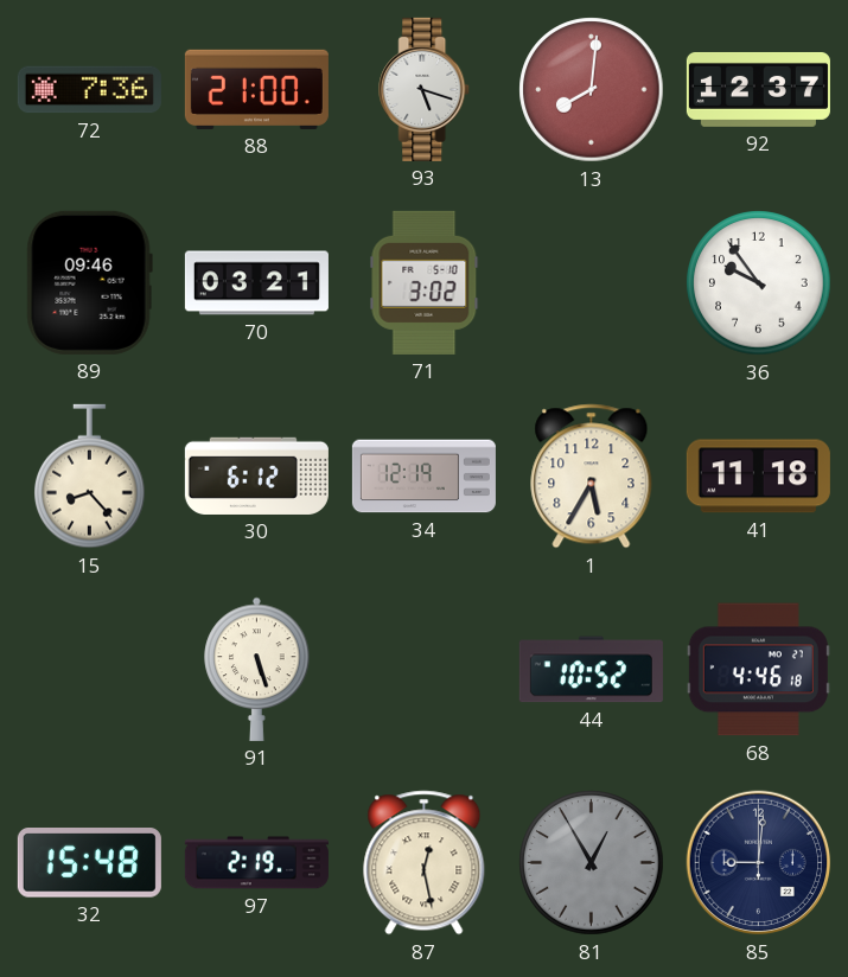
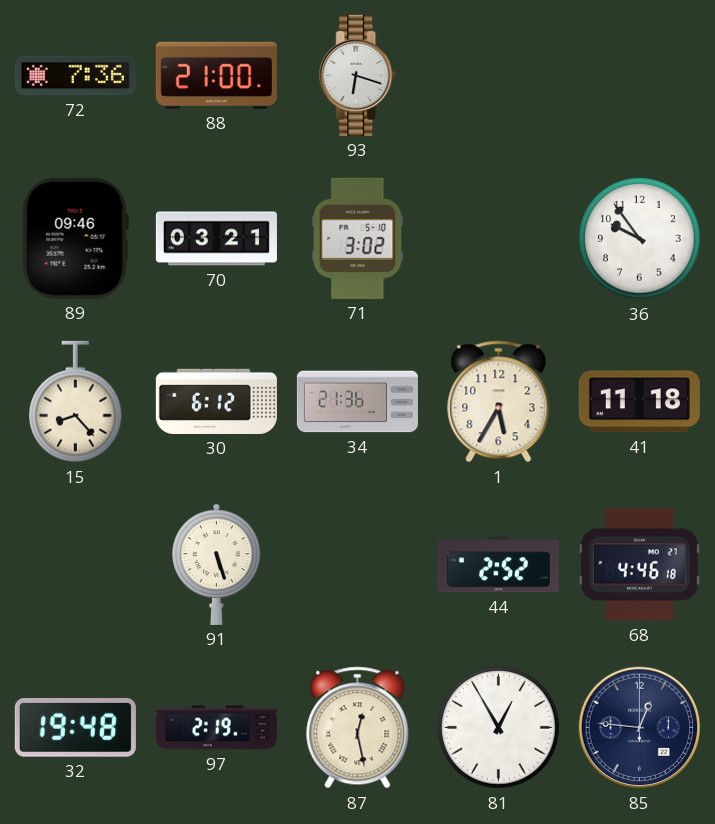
93: 5:18 -> 6:18
13: 8:01 -> none
92: 12:37 -> none
34: 12:19 -> 21:36
44: 10:52 -> 2:52
32: 15:48 -> 19:48
81 dial: grey -> white
85: 9:01 -> 12:46
